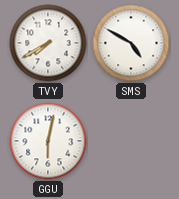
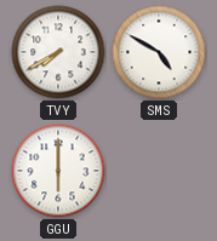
GGU: 6:02 -> 6:00
